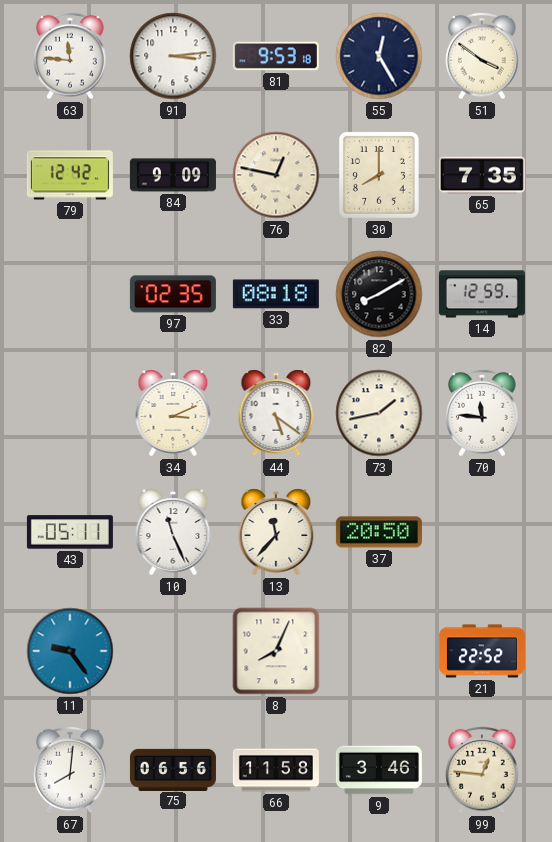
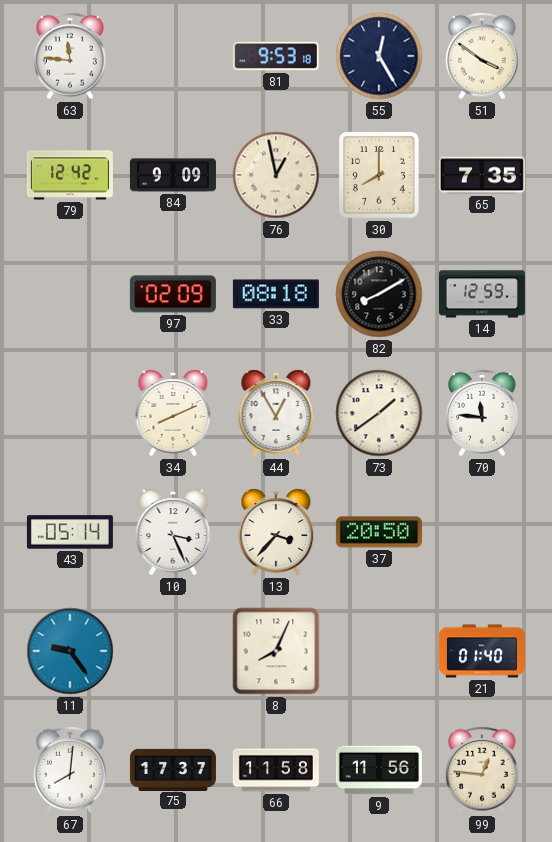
91: 3:14 -> none
76: 12:47 -> 12:58
97: 02:35 -> 02:09
34: 3:11 -> 8:11
44: 5:21 -> 12:55
73: 1:43 -> 1:39
43: 05:11 -> 05:14
10: 11:26 -> 3:26
13: 11:37 -> 3:37
21: 22:52 -> 01:40
75: 06:56 -> 17:37
9: 3:46 -> 11:56
